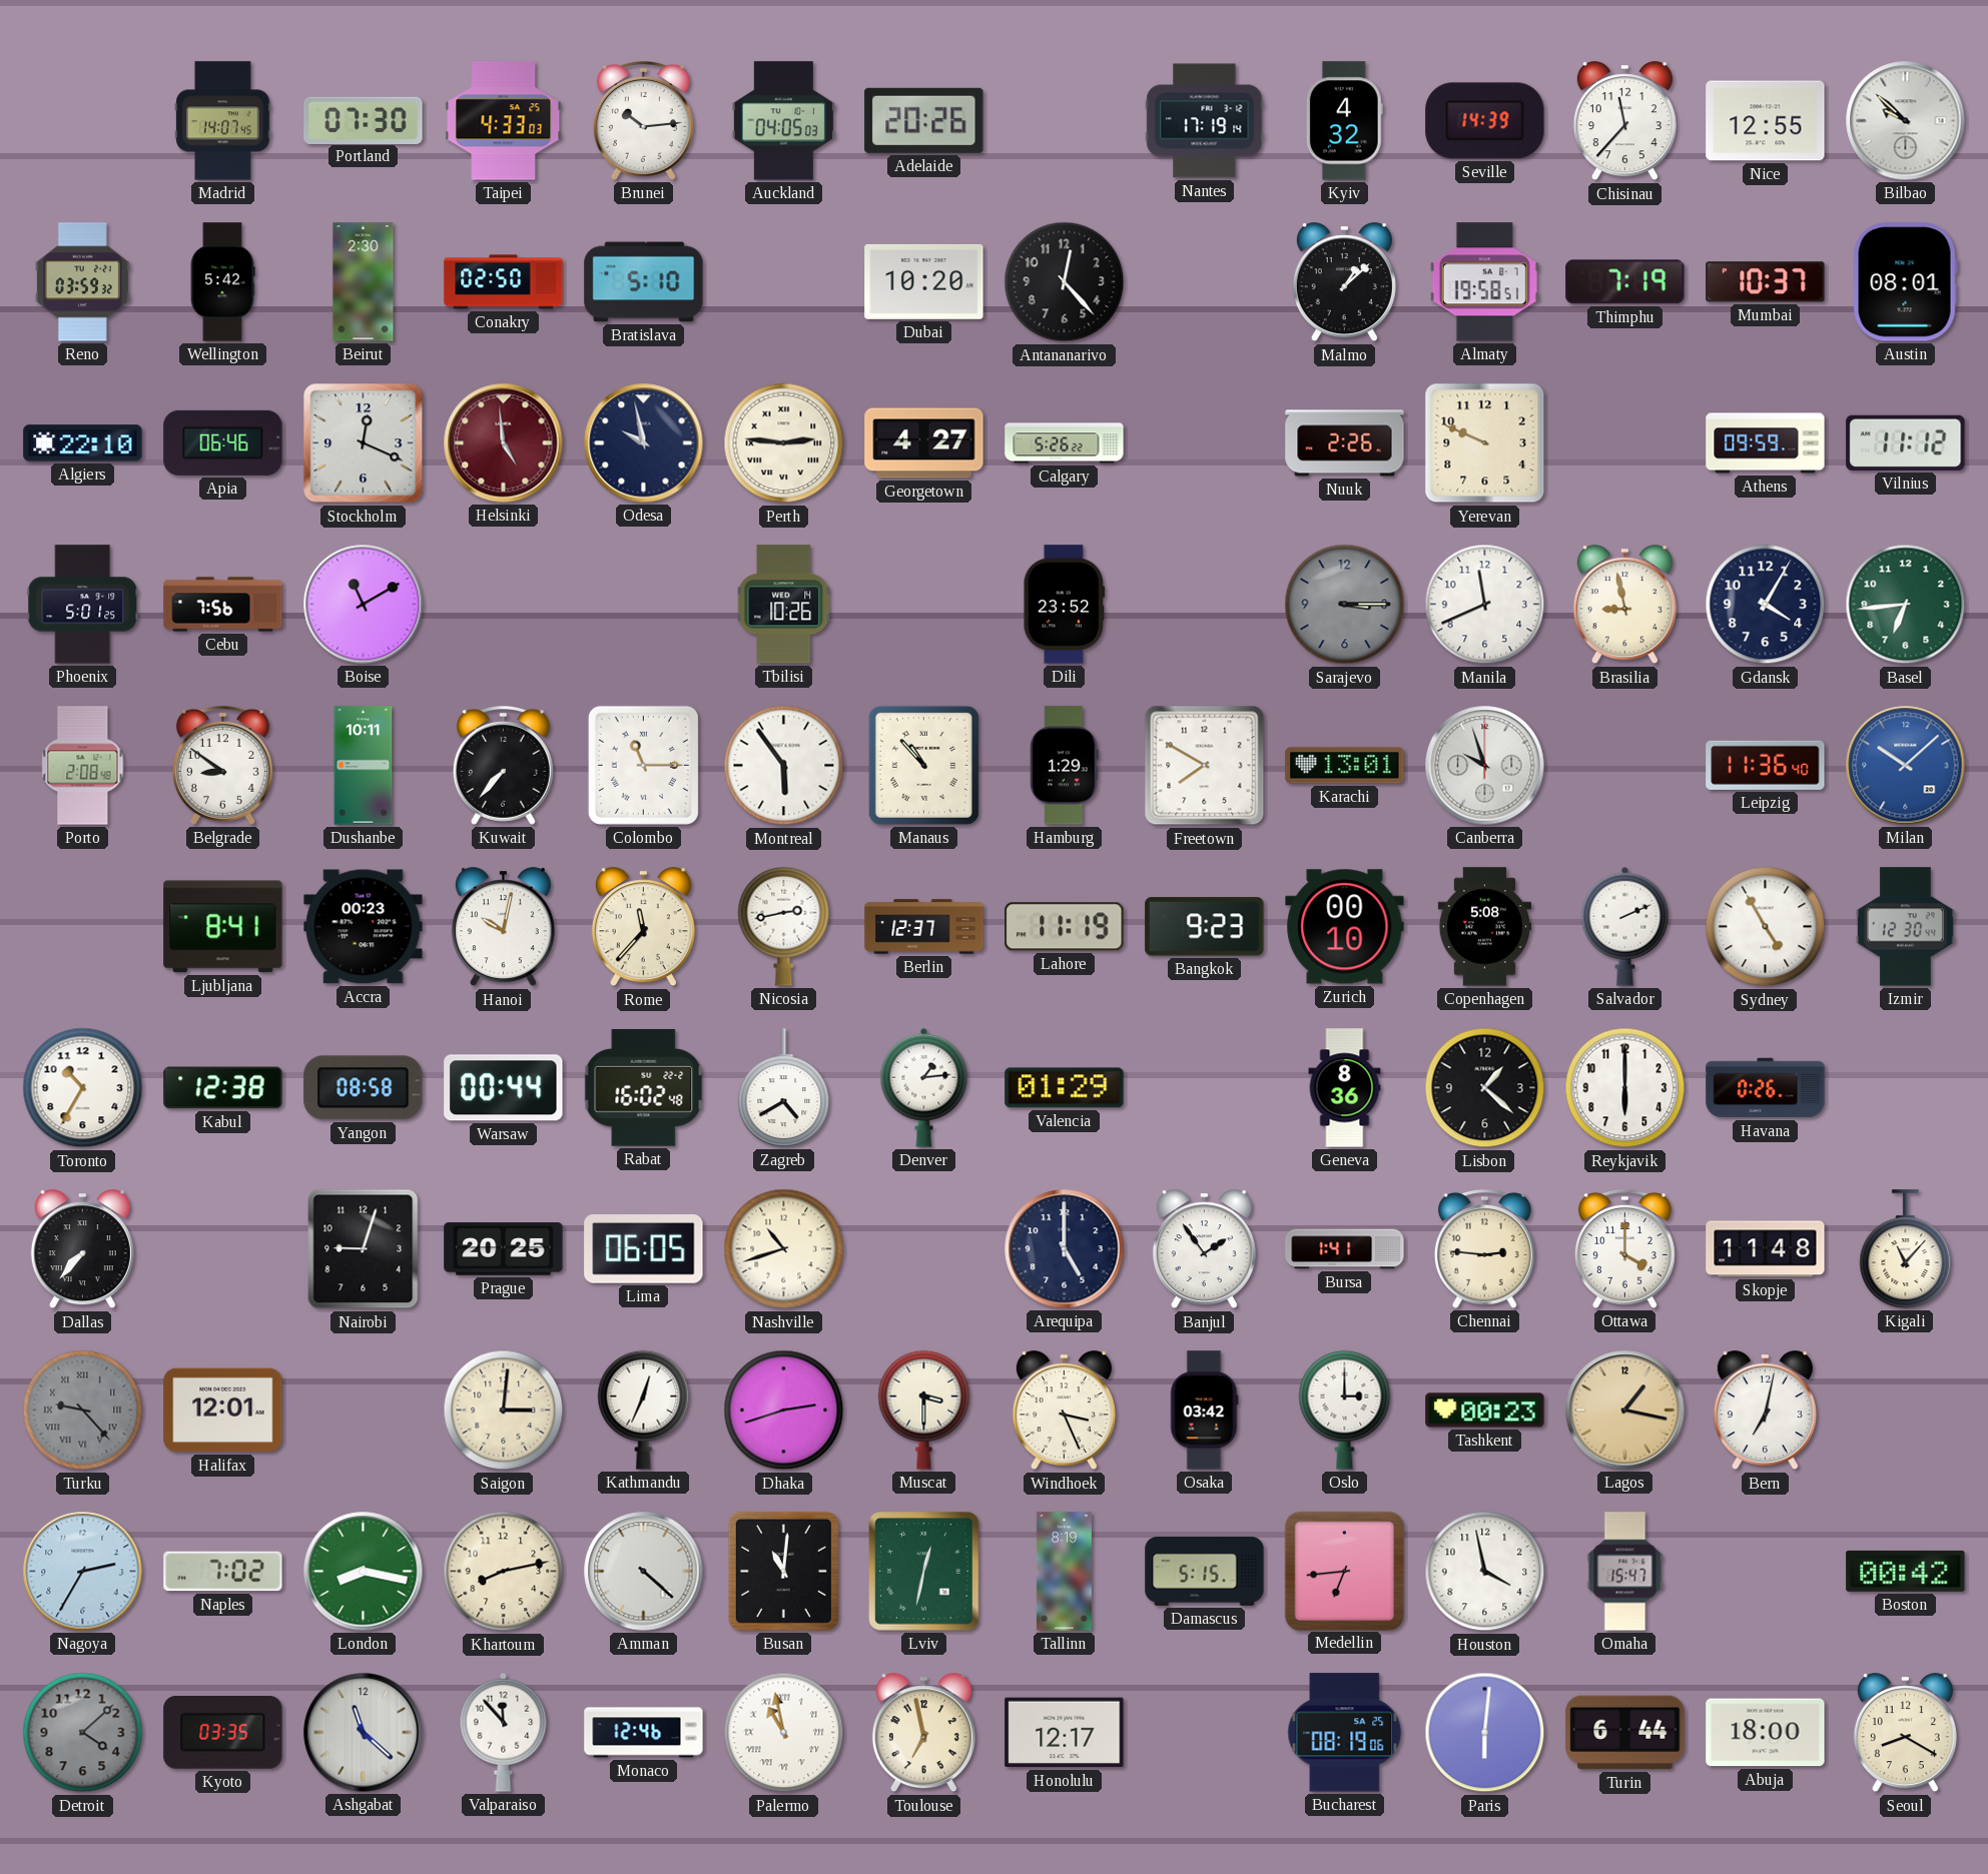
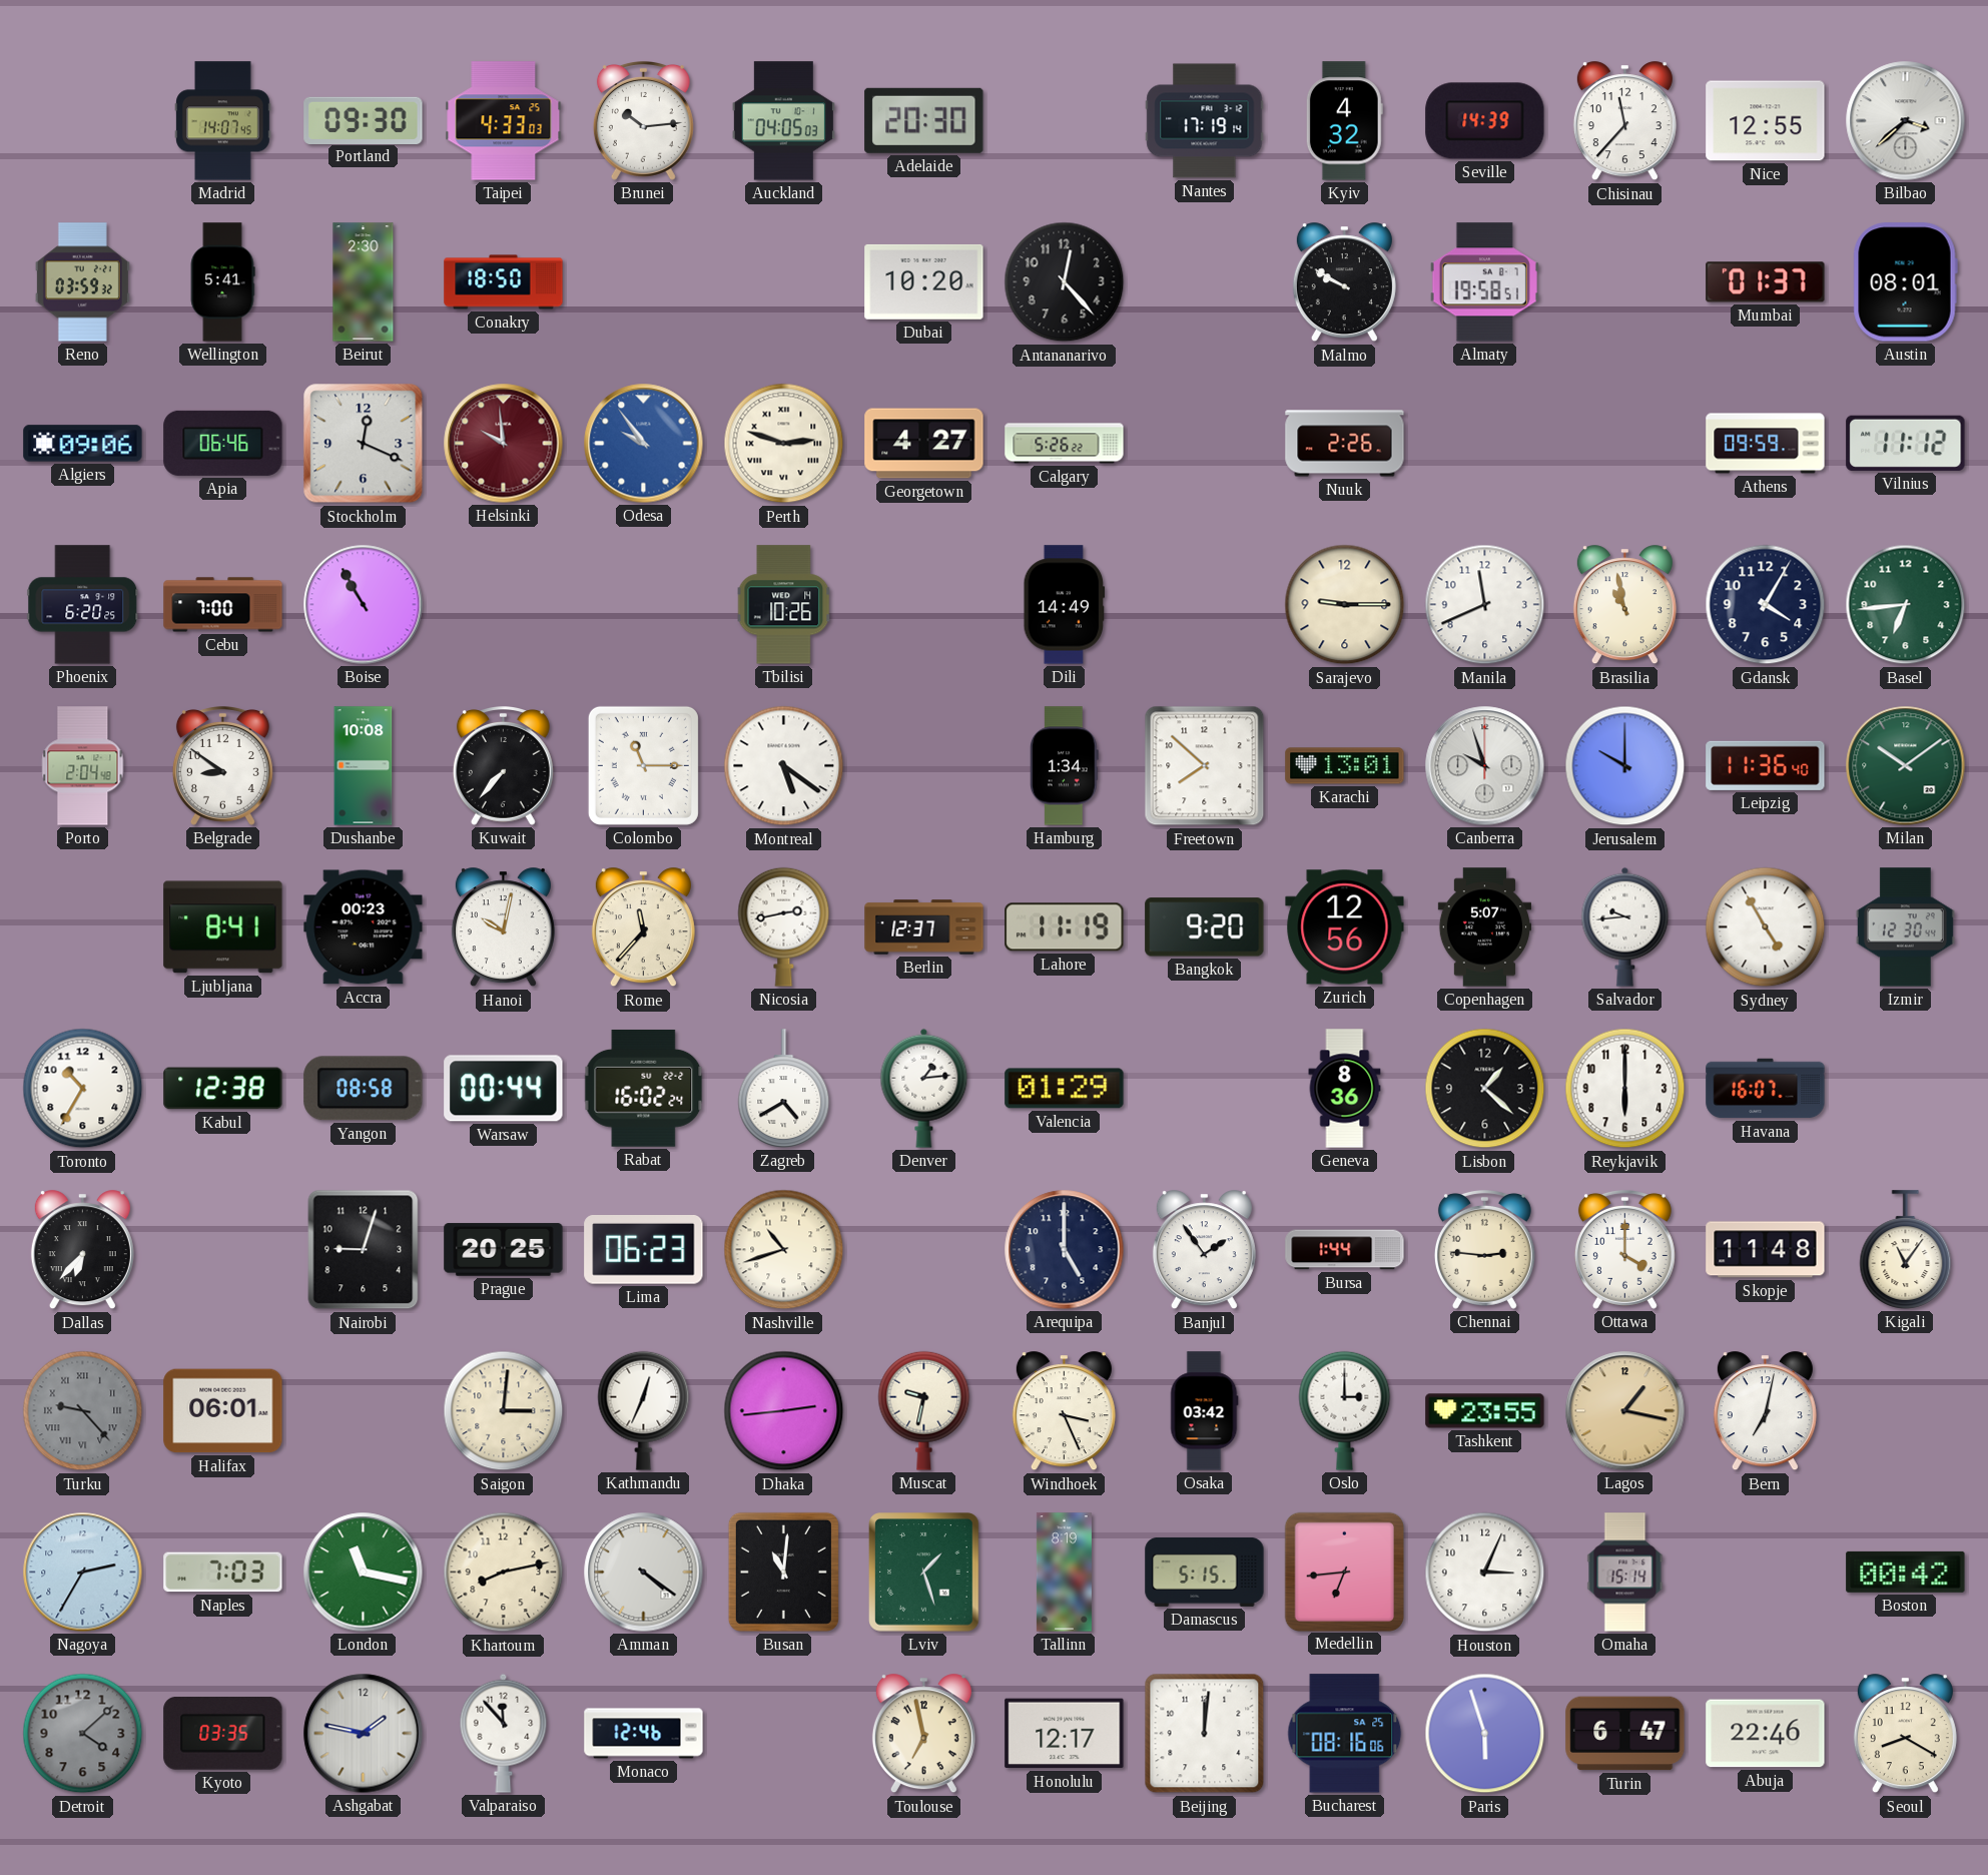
Portland: 07:30 -> 09:30
Adelaide: 20:26 -> 20:30
Bilbao: 9:52 -> 3:38
Wellington: 5:42 -> 5:41
Conakry: 02:50 -> 18:50
Bratislava: 5:10 -> none
Malmo: 1:08 -> 9:50
Thimphu: 7:19 -> none
Mumbai: 10:37 -> 01:37
Algiers: 22:10 -> 09:06
Helsinki: 4:59 -> 9:59
Odesa: 9:58 -> 9:54
Odesa dial: navy -> blue
Perth: 2:46 -> 2:48
Yerevan: 9:49 -> none
Phoenix: 5:01 -> 6:20
Cebu: 7:56 -> 7:00
Boise: 11:10 -> 10:55
Dili: 23:52 -> 14:49
Sarajevo: 3:15 -> 9:15
Sarajevo dial: grey -> cream
Brasilia: 8:58 -> 10:58
Porto: 2:08 -> 2:04
Dushanbe: 10:11 -> 10:08
Montreal: 5:54 -> 5:21
Manaus: 10:53 -> none
Hamburg: 1:29 -> 1:34
Freetown: 7:50 -> 7:52
Jerusalem: none -> 10:00
Milan: 10:08 -> 10:09
Milan dial: blue -> green
Bangkok: 9:23 -> 9:20
Zurich: 00:10 -> 12:56
Copenhagen: 5:08 -> 5:07
Salvador: 2:11 -> 9:44
Rabat: 16:02:48 -> 16:02:24
Havana: 0:26 -> 16:07
Dallas: 7:37 -> 6:37
Lima: 06:05 -> 06:23
Bursa: 1:41 -> 1:44
Kigali: 11:07 -> 11:06
Halifax: 12:01 -> 06:01
Dhaka: 2:42 -> 2:44
Muscat: 3:30 -> 9:32
Tashkent: 00:23 -> 23:55
Naples: 7:02 -> 7:03
London: 8:17 -> 11:17
Amman: 4:22 -> 4:21
Lviv: 12:32 -> 1:27
Houston: 3:58 -> 3:04
Omaha: 15:47 -> 15:14
Ashgabat: 11:22 -> 1:47
Palermo: 10:58 -> none
Beijing: none -> 12:01
Bucharest: 08:19 -> 08:16
Paris: 6:01 -> 5:57
Turin: 6:44 -> 6:47
Abuja: 18:00 -> 22:46
